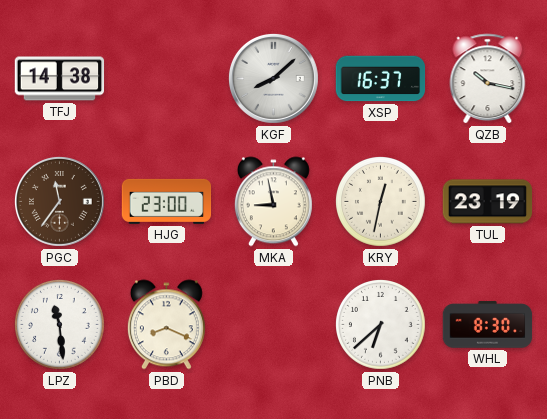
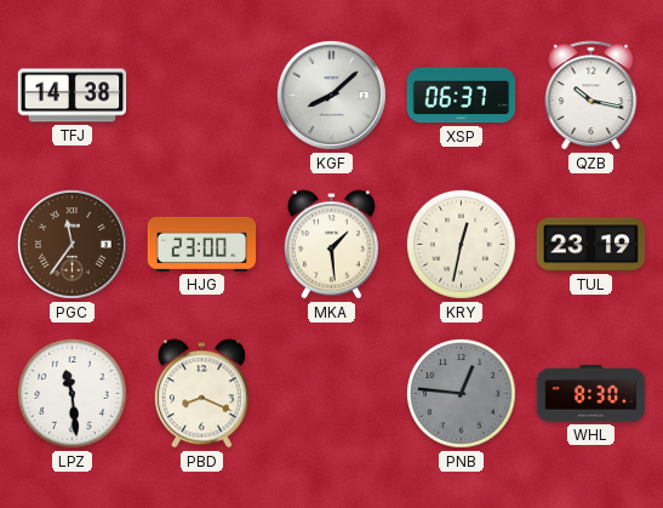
XSP: 16:37 -> 06:37
MKA: 8:58 -> 1:29
PNB: 6:38 -> 12:46
PNB dial: white -> grey
